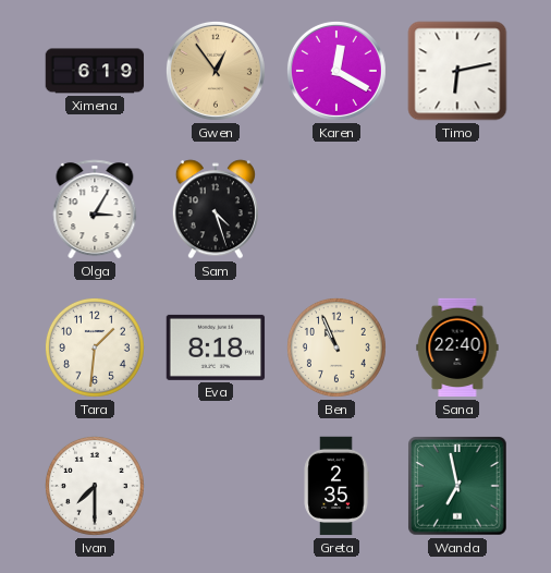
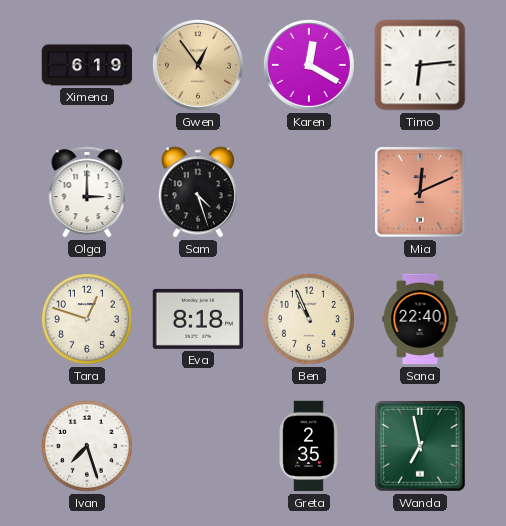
Timo: 6:13 -> 6:14
Olga: 3:05 -> 3:00
Mia: none -> 12:11
Tara: 1:31 -> 12:48
Ivan: 7:30 -> 7:27
